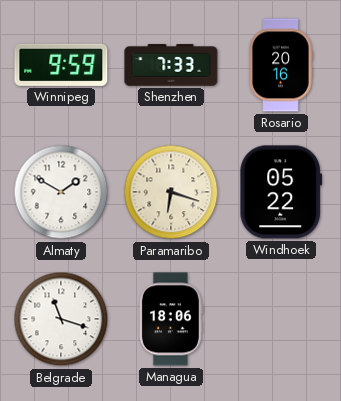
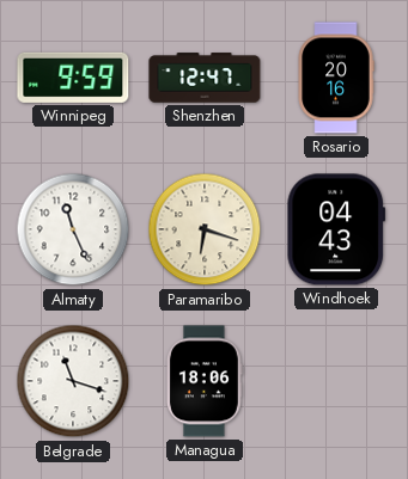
Shenzhen: 7:33 -> 12:47
Almaty: 1:50 -> 11:26
Windhoek: 05:22 -> 04:43
